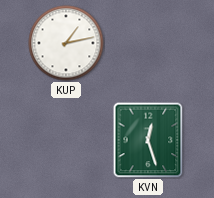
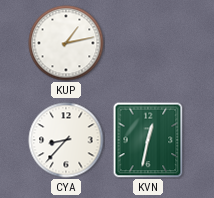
CYA: none -> 8:37
KVN: 12:27 -> 12:32
